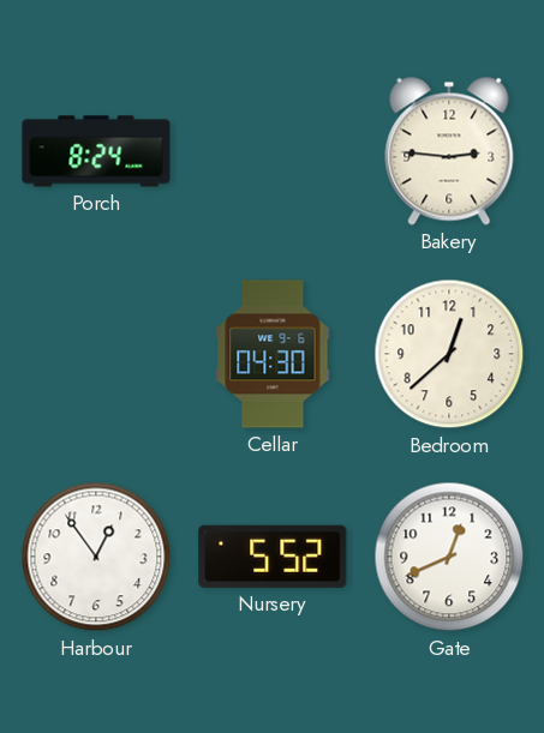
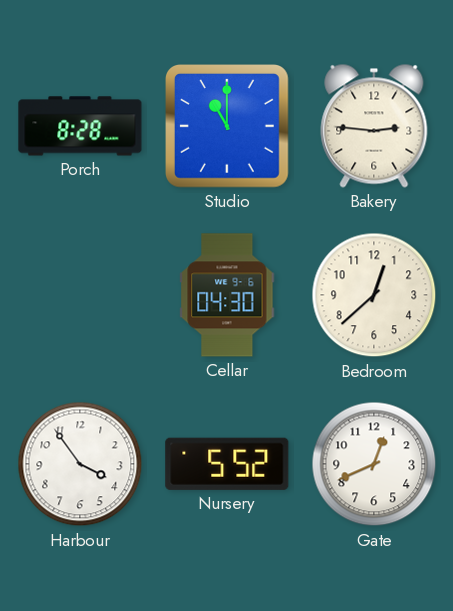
Porch: 8:24 -> 8:28
Studio: none -> 11:00
Harbour: 12:54 -> 3:54
